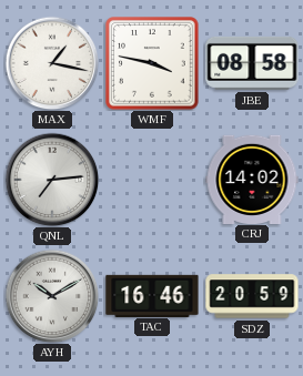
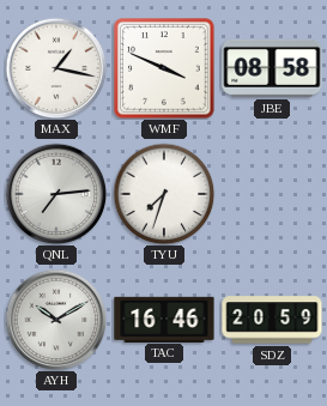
WMF: 3:47 -> 3:49
TYU: none -> 7:33
CRJ: 14:02 -> none
